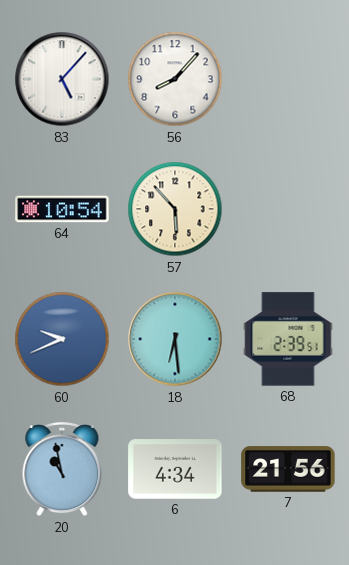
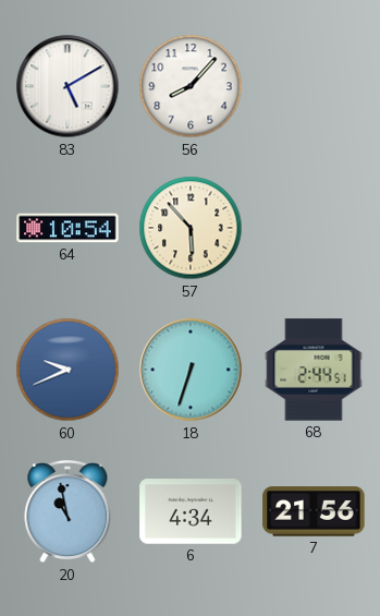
83: 5:07 -> 5:10
18: 6:29 -> 6:33
68: 2:39 -> 2:44
